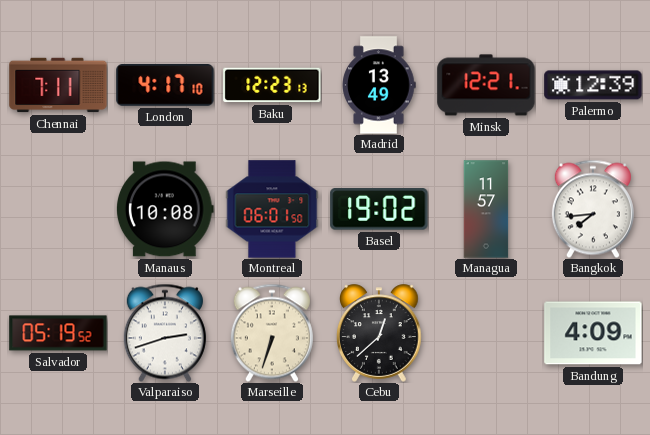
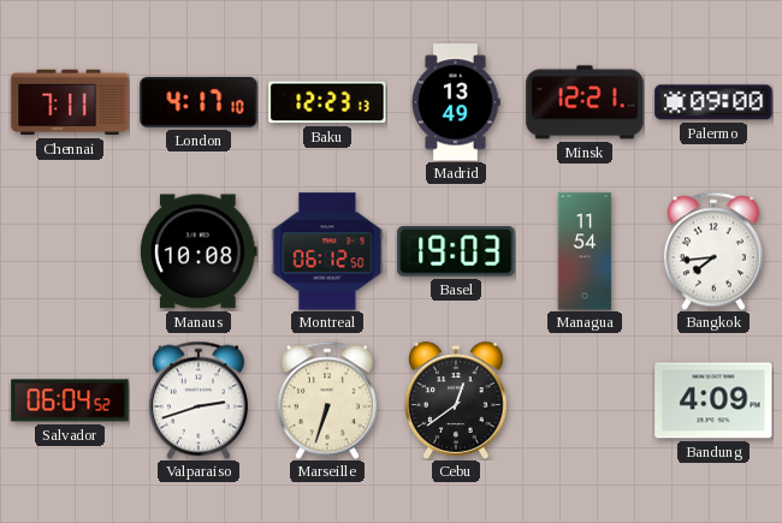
Palermo: 12:39 -> 09:00
Montreal: 06:01 -> 06:12
Basel: 19:02 -> 19:03
Managua: 11:57 -> 11:54
Salvador: 05:19 -> 06:04
Cebu: 12:38 -> 12:39
